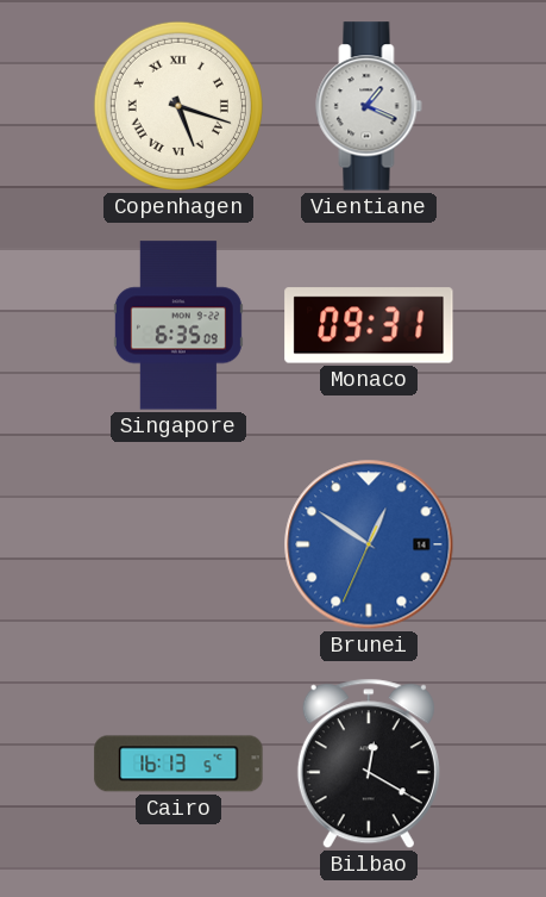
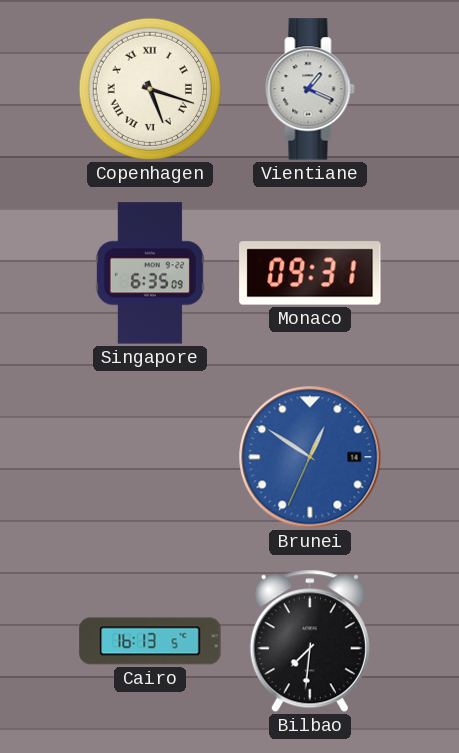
Bilbao: 12:20 -> 7:31
